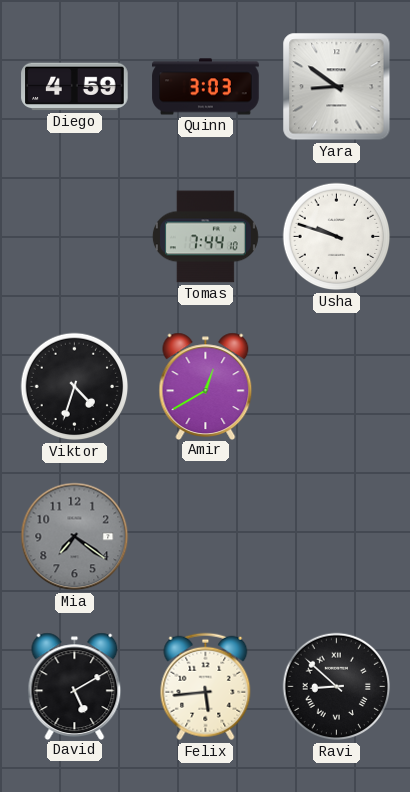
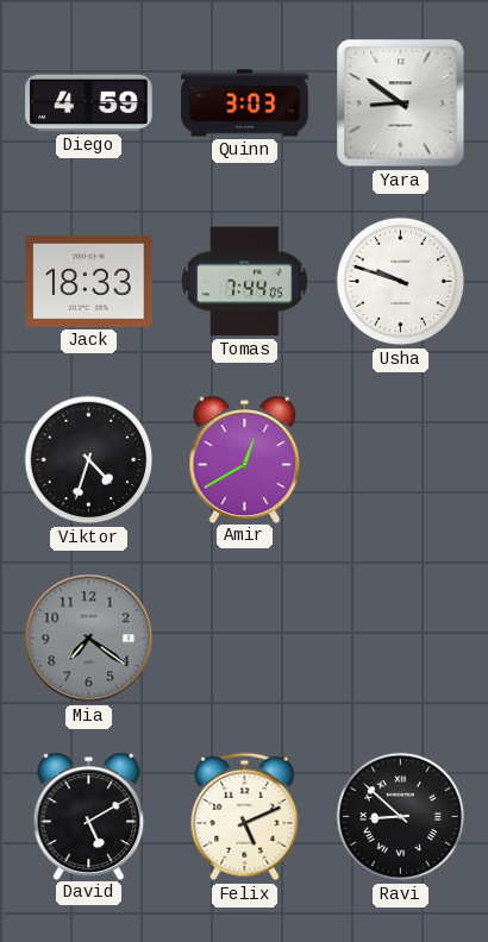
Jack: none -> 18:33
Tomas: 7:44:10 -> 7:44:05
Felix: 5:44 -> 5:11
